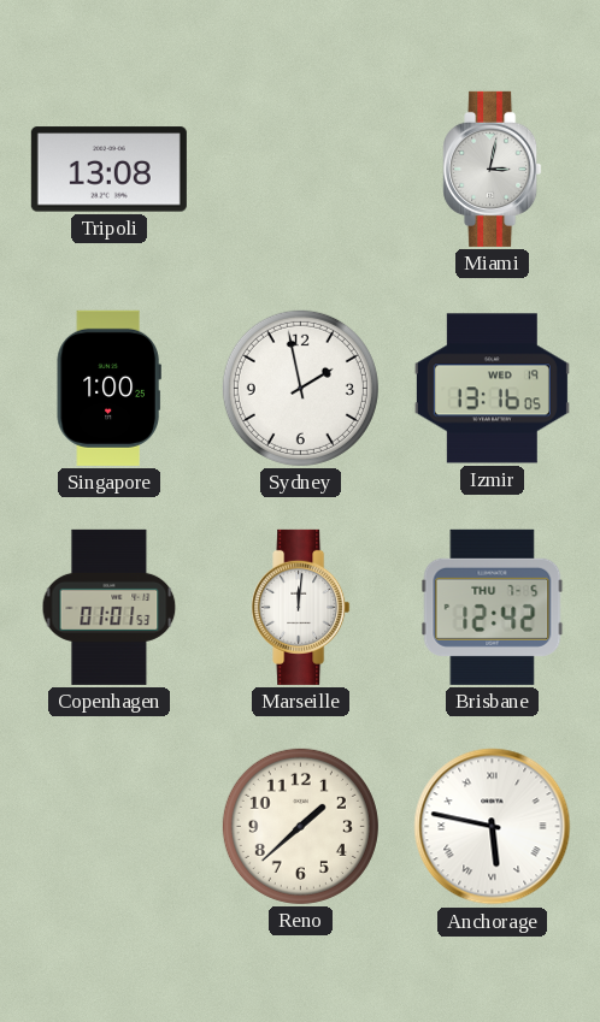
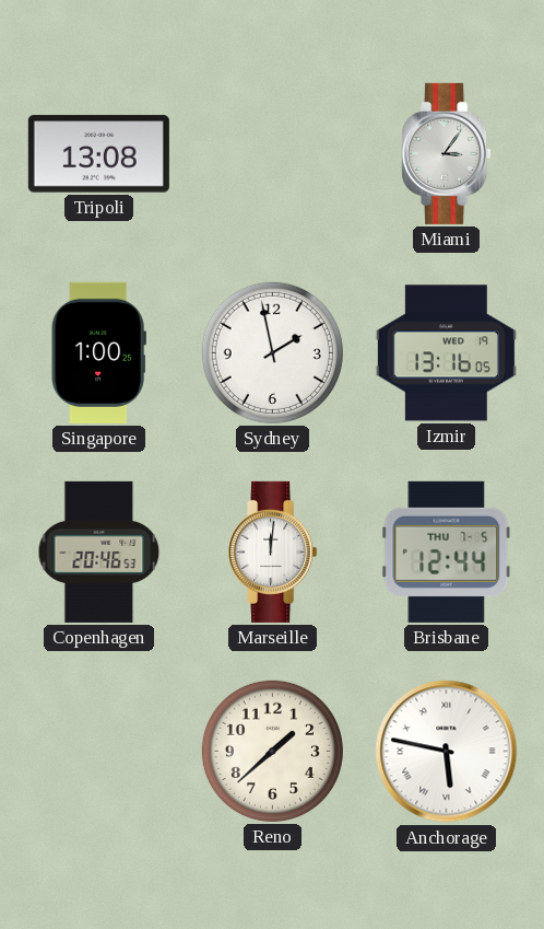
Miami: 3:02 -> 3:06
Copenhagen: 01:01 -> 20:46
Brisbane: 12:42 -> 12:44
